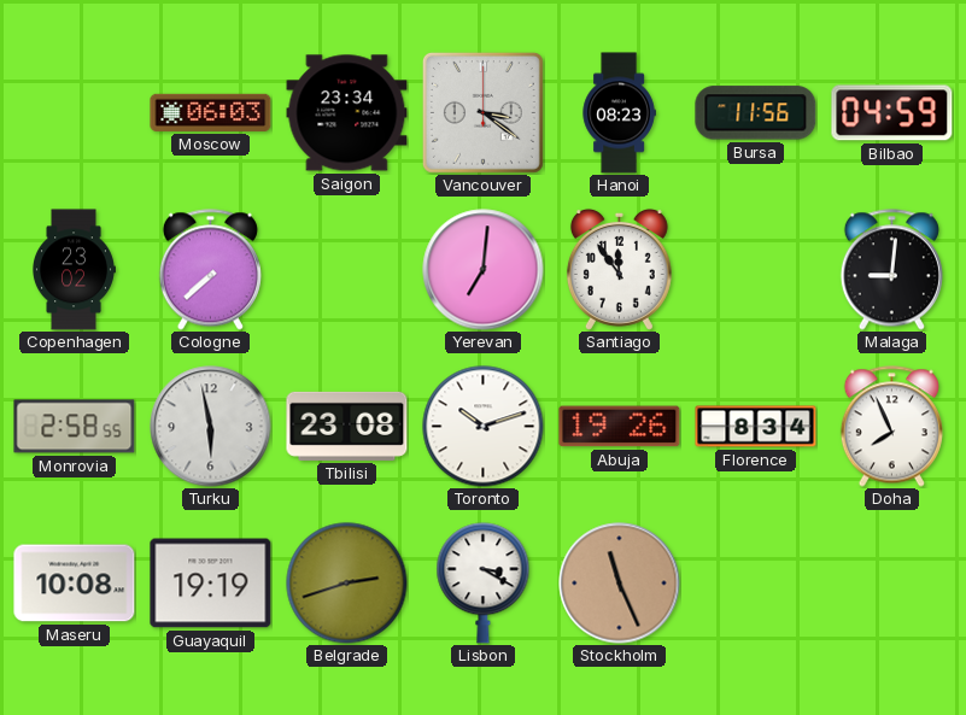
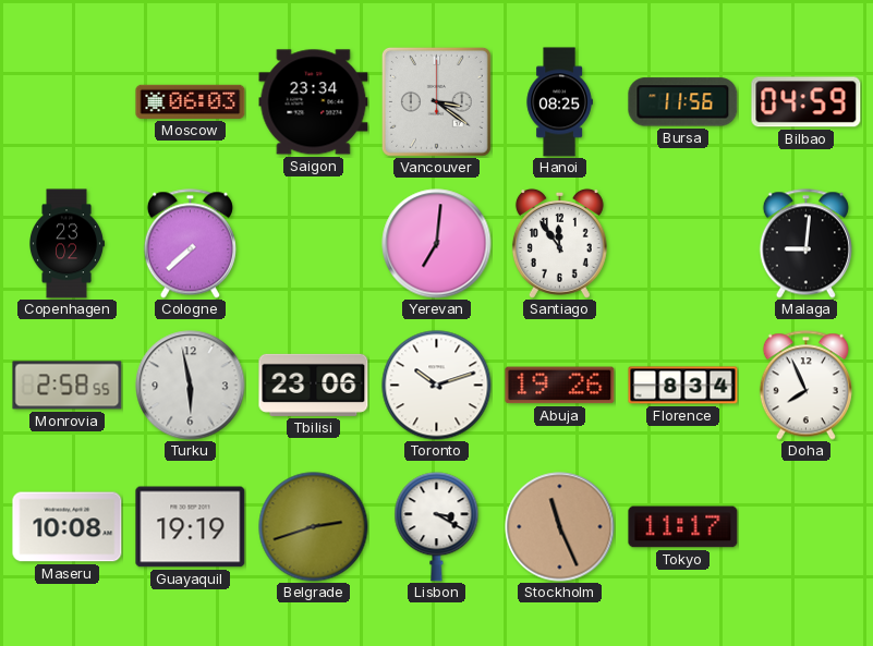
Hanoi: 08:23 -> 08:25
Tbilisi: 23:08 -> 23:06
Tokyo: none -> 11:17
